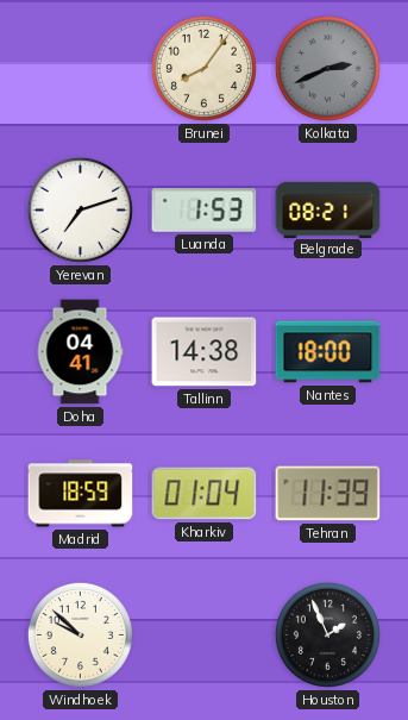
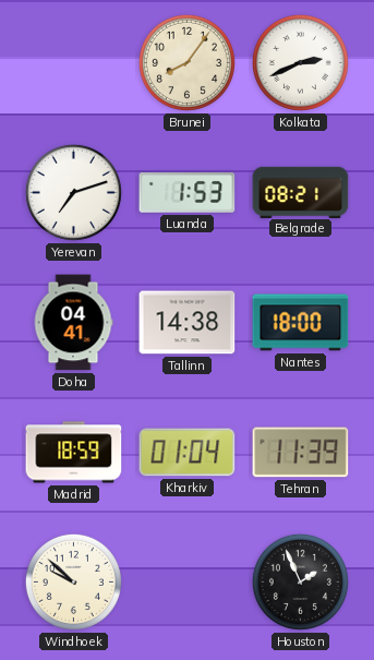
Kolkata dial: grey -> white
